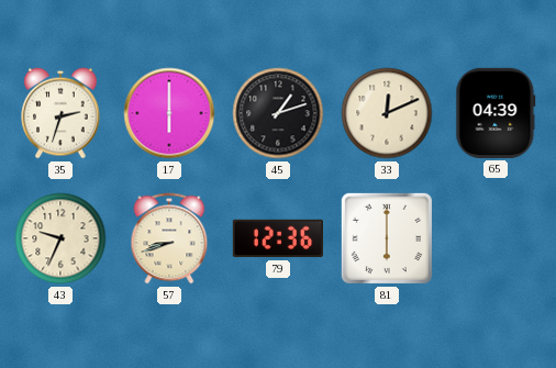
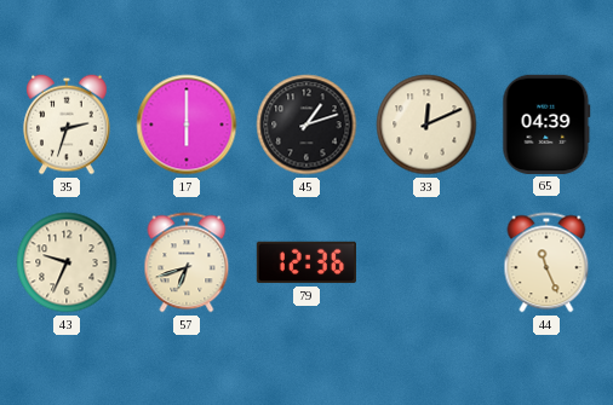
57: 8:42 -> 6:42
81: 6:00 -> none
44: none -> 11:26
